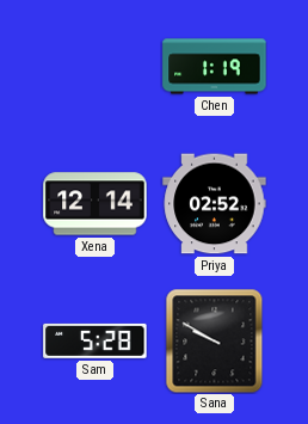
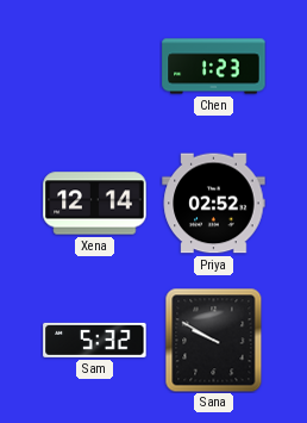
Chen: 1:19 -> 1:23
Sam: 5:28 -> 5:32
